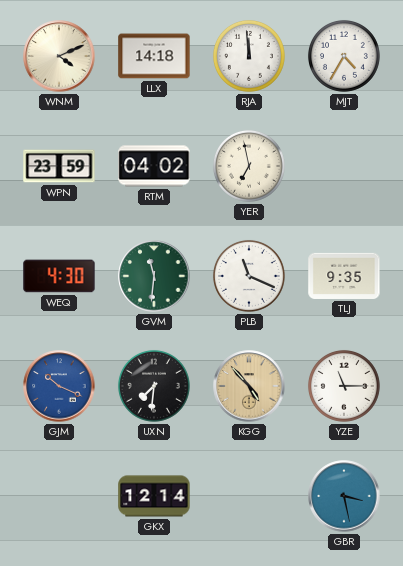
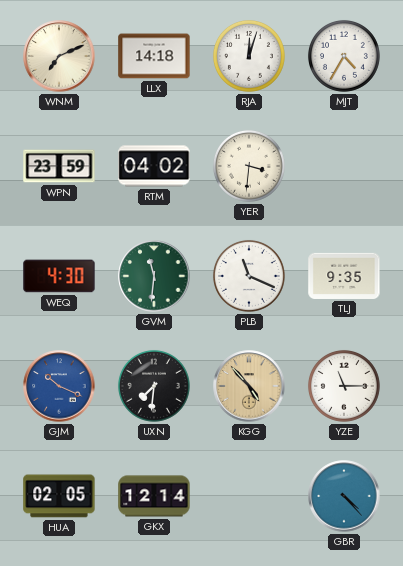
WNM: 4:11 -> 7:11
RJA: 11:59 -> 12:03
YER: 6:58 -> 3:31
HUA: none -> 02:05
GBR: 3:28 -> 4:23
